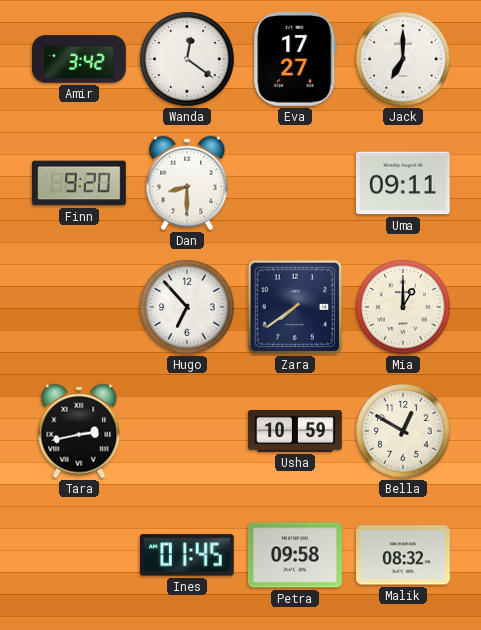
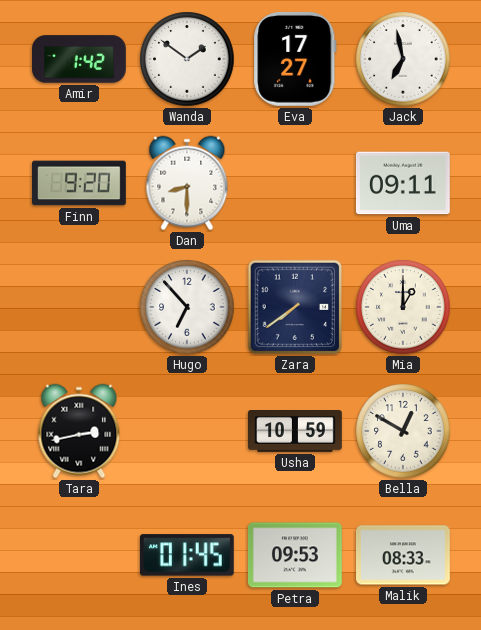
Amir: 3:42 -> 1:42
Wanda: 12:21 -> 1:51
Jack: 7:00 -> 6:58
Petra: 09:58 -> 09:53
Malik: 08:32 -> 08:33
